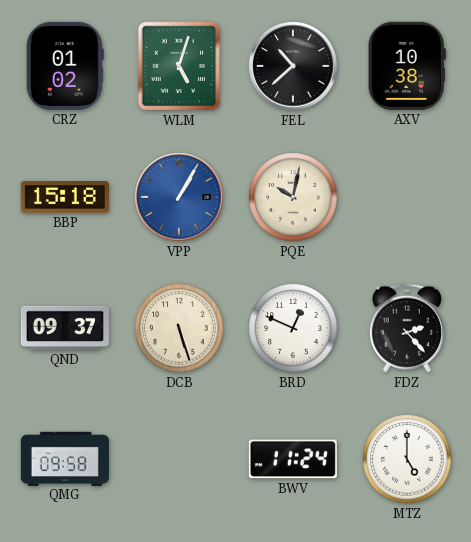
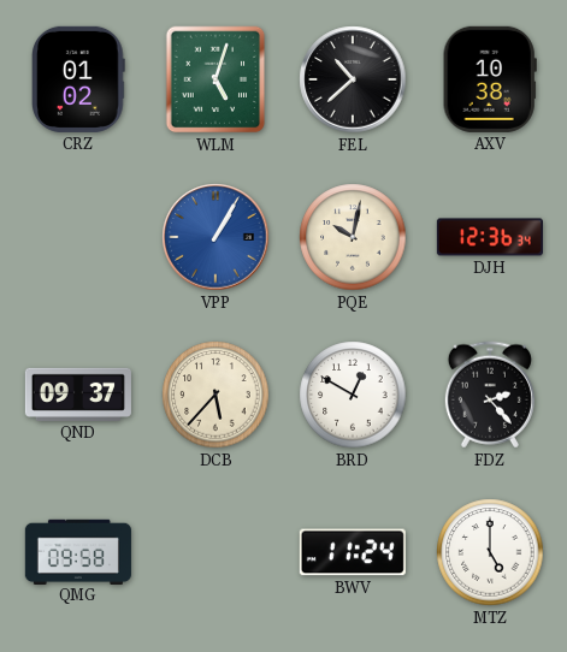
BBP: 15:18 -> none
DJH: none -> 12:36
DCB: 5:27 -> 5:37
BRD: 12:49 -> 12:50
